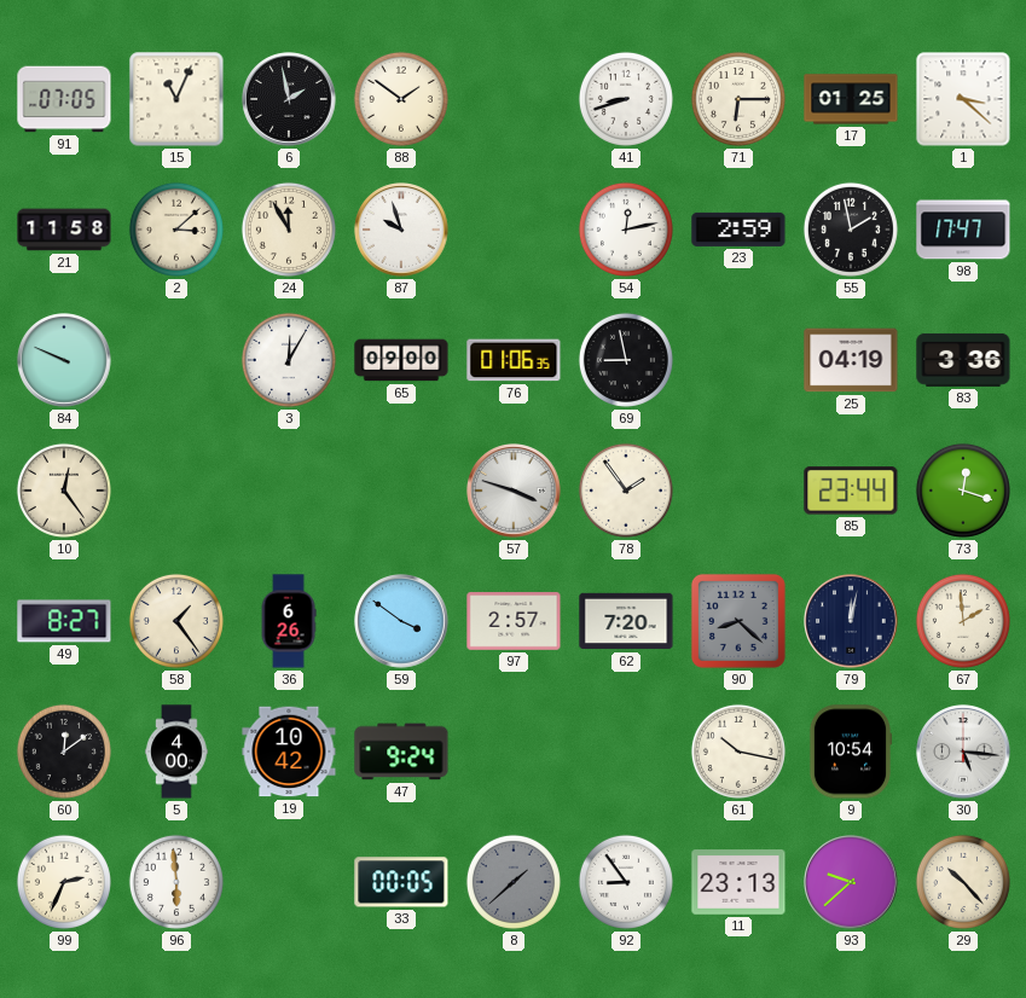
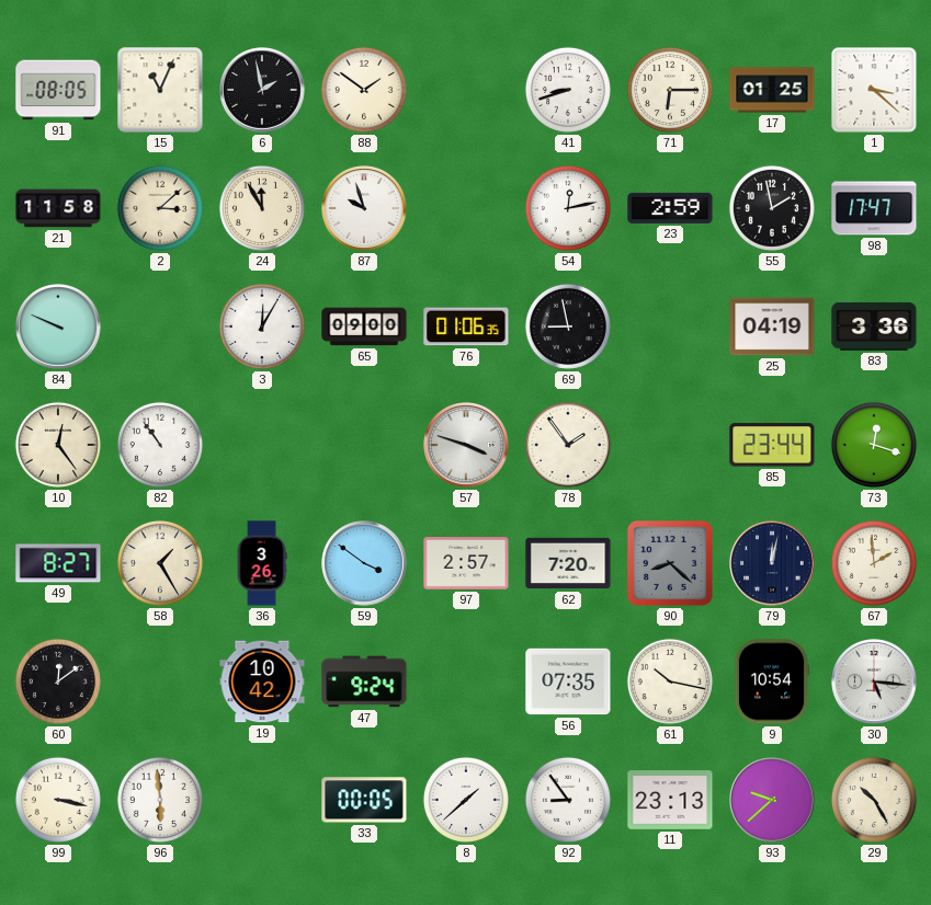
91: 07:05 -> 08:05
82: none -> 10:54
58: 1:24 -> 1:25
36: 6:26 -> 3:26
5: 4:00 -> none
56: none -> 07:35
99: 2:34 -> 3:17
8 dial: grey -> white
29: 10:23 -> 10:25
